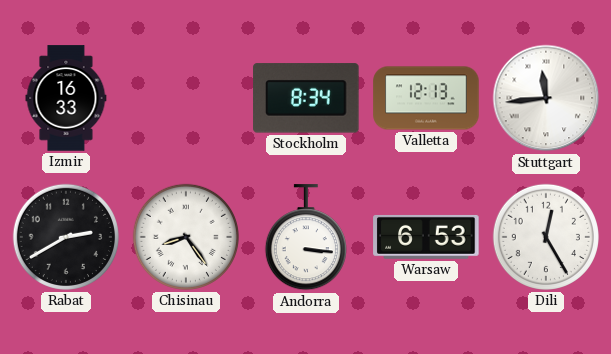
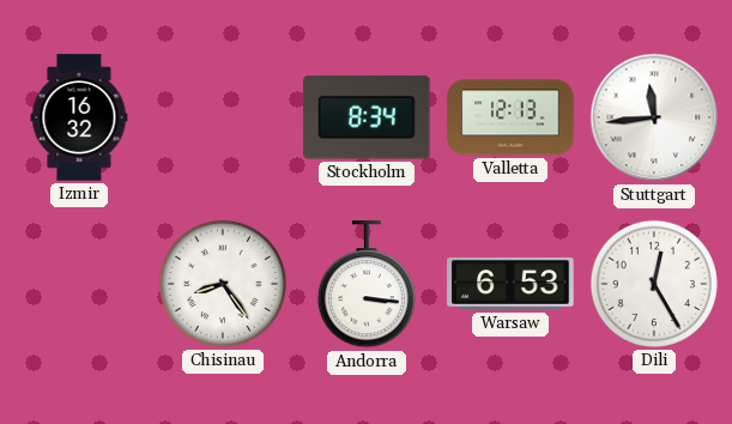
Izmir: 16:33 -> 16:32
Rabat: 2:40 -> none
